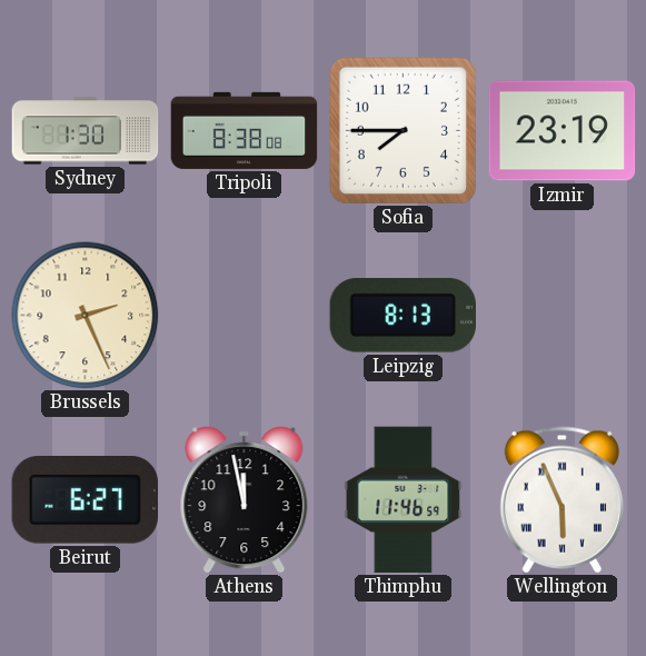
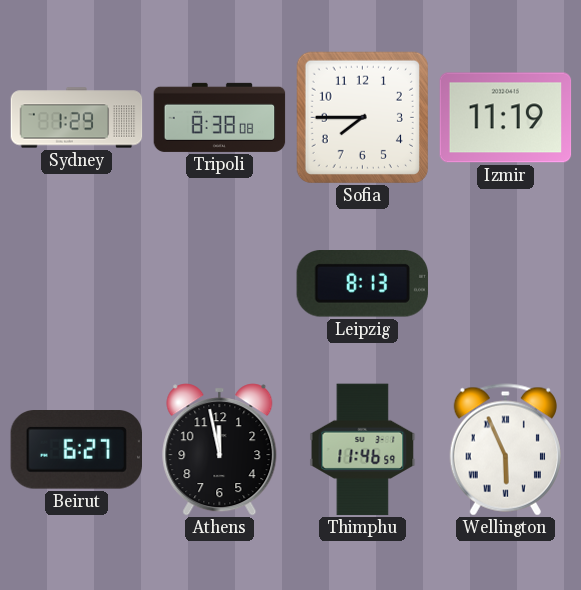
Sydney: 1:30 -> 1:29
Izmir: 23:19 -> 11:19
Brussels: 2:26 -> none
